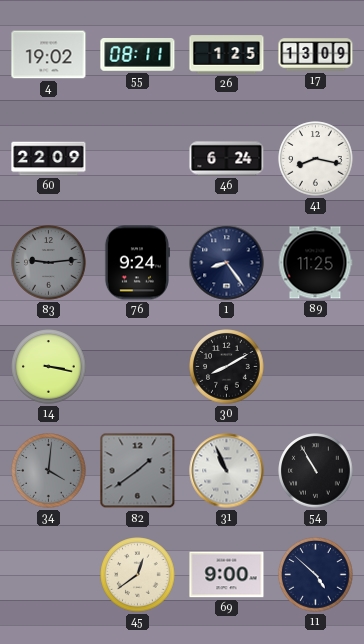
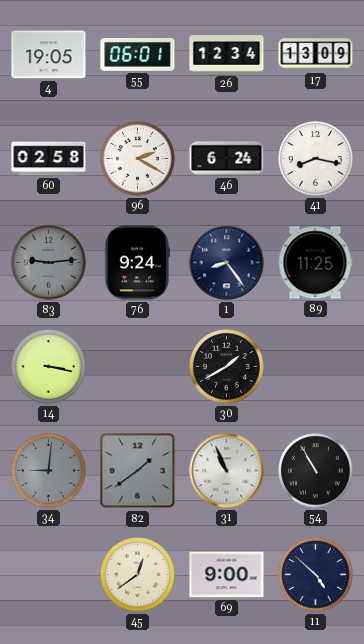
4: 19:02 -> 19:05
55: 08:11 -> 06:01
26: 1:25 -> 12:34
60: 22:09 -> 02:58
96: none -> 2:20
30: 8:10 -> 1:40
34: 4:01 -> 9:01
